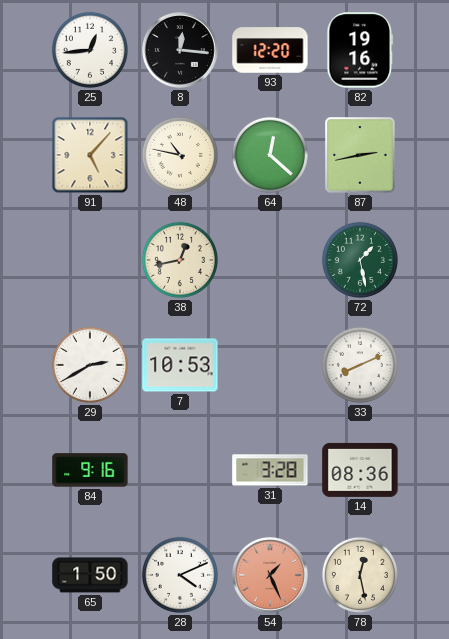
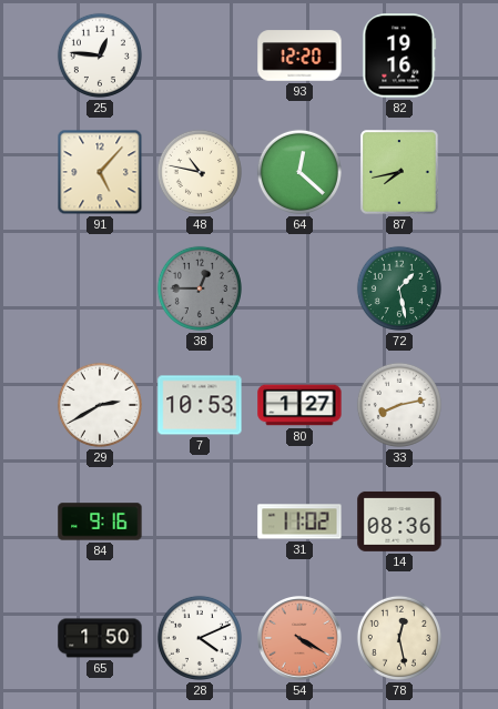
25: 12:44 -> 12:46
8: 12:16 -> none
87: 2:43 -> 7:43
38: 12:43 -> 12:45
38 dial: cream -> grey
80: none -> 1:27
33: 8:11 -> 8:13
31: 3:28 -> 11:02
54: 1:26 -> 4:20
